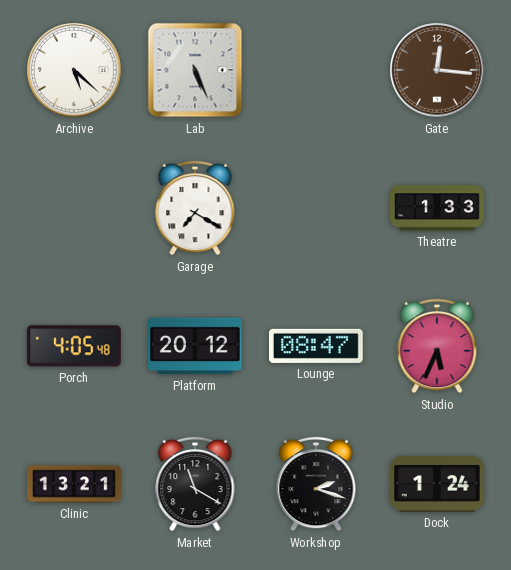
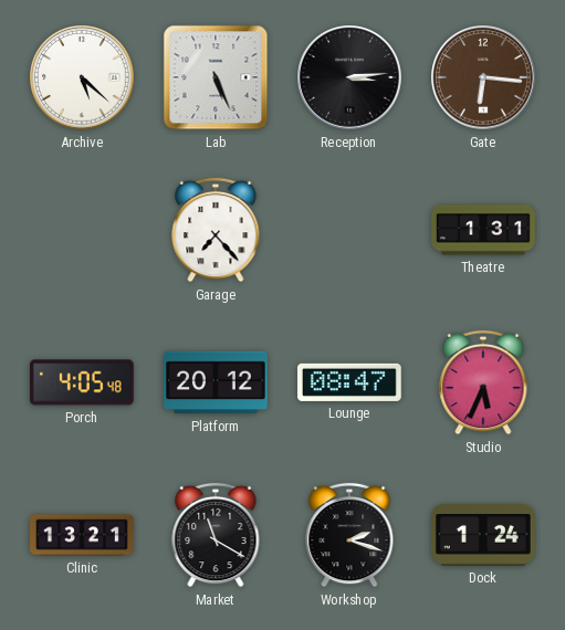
Reception: none -> 3:14
Gate: 12:16 -> 6:16
Garage: 7:20 -> 7:23
Theatre: 1:33 -> 1:31
